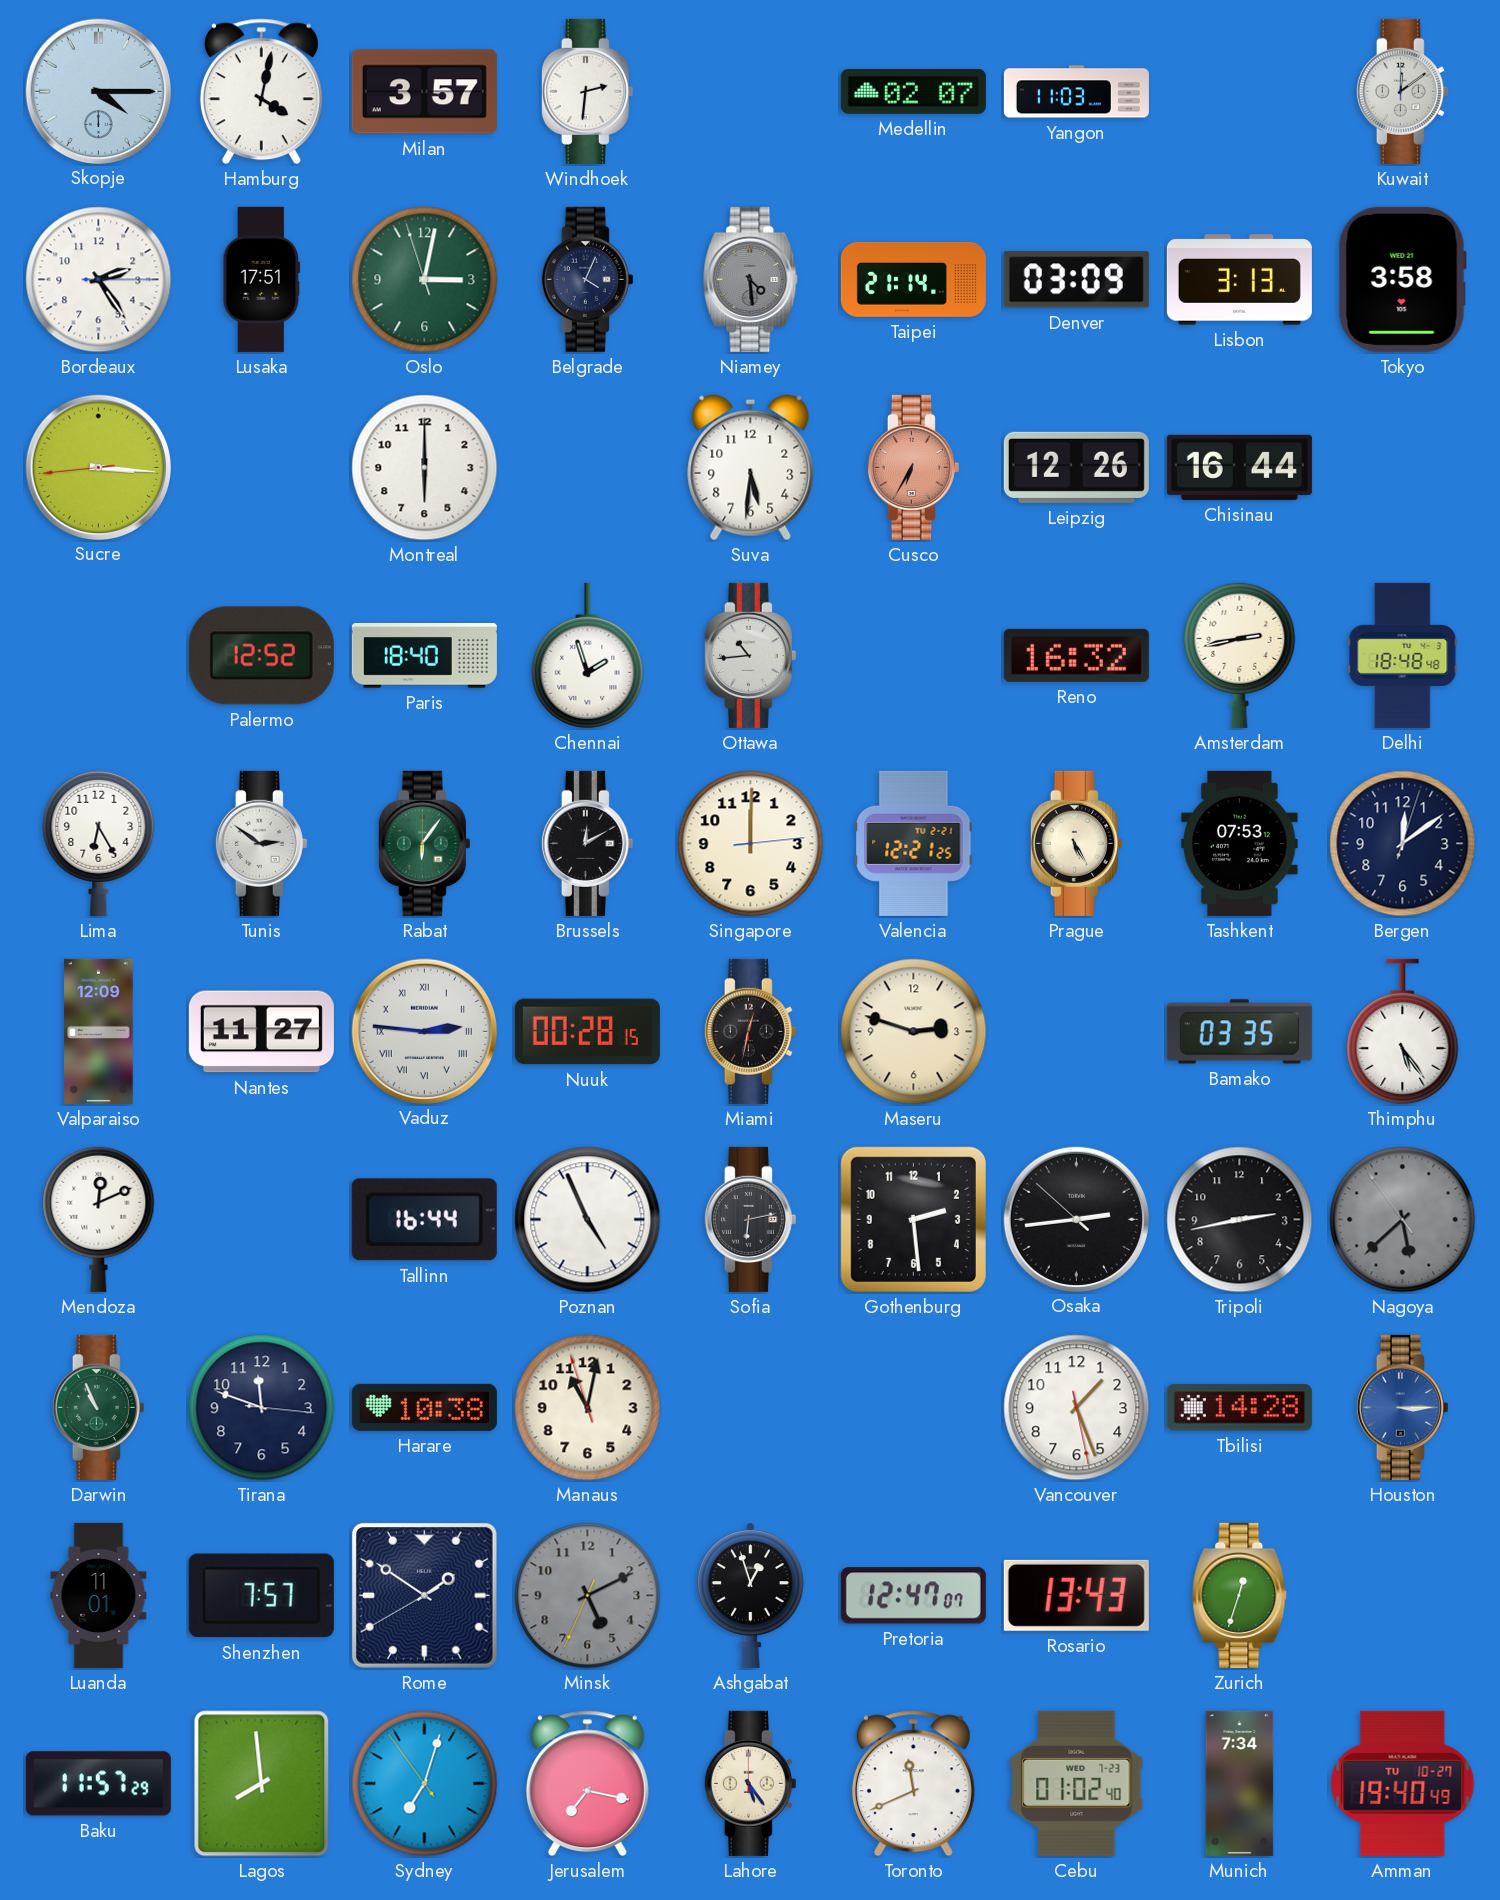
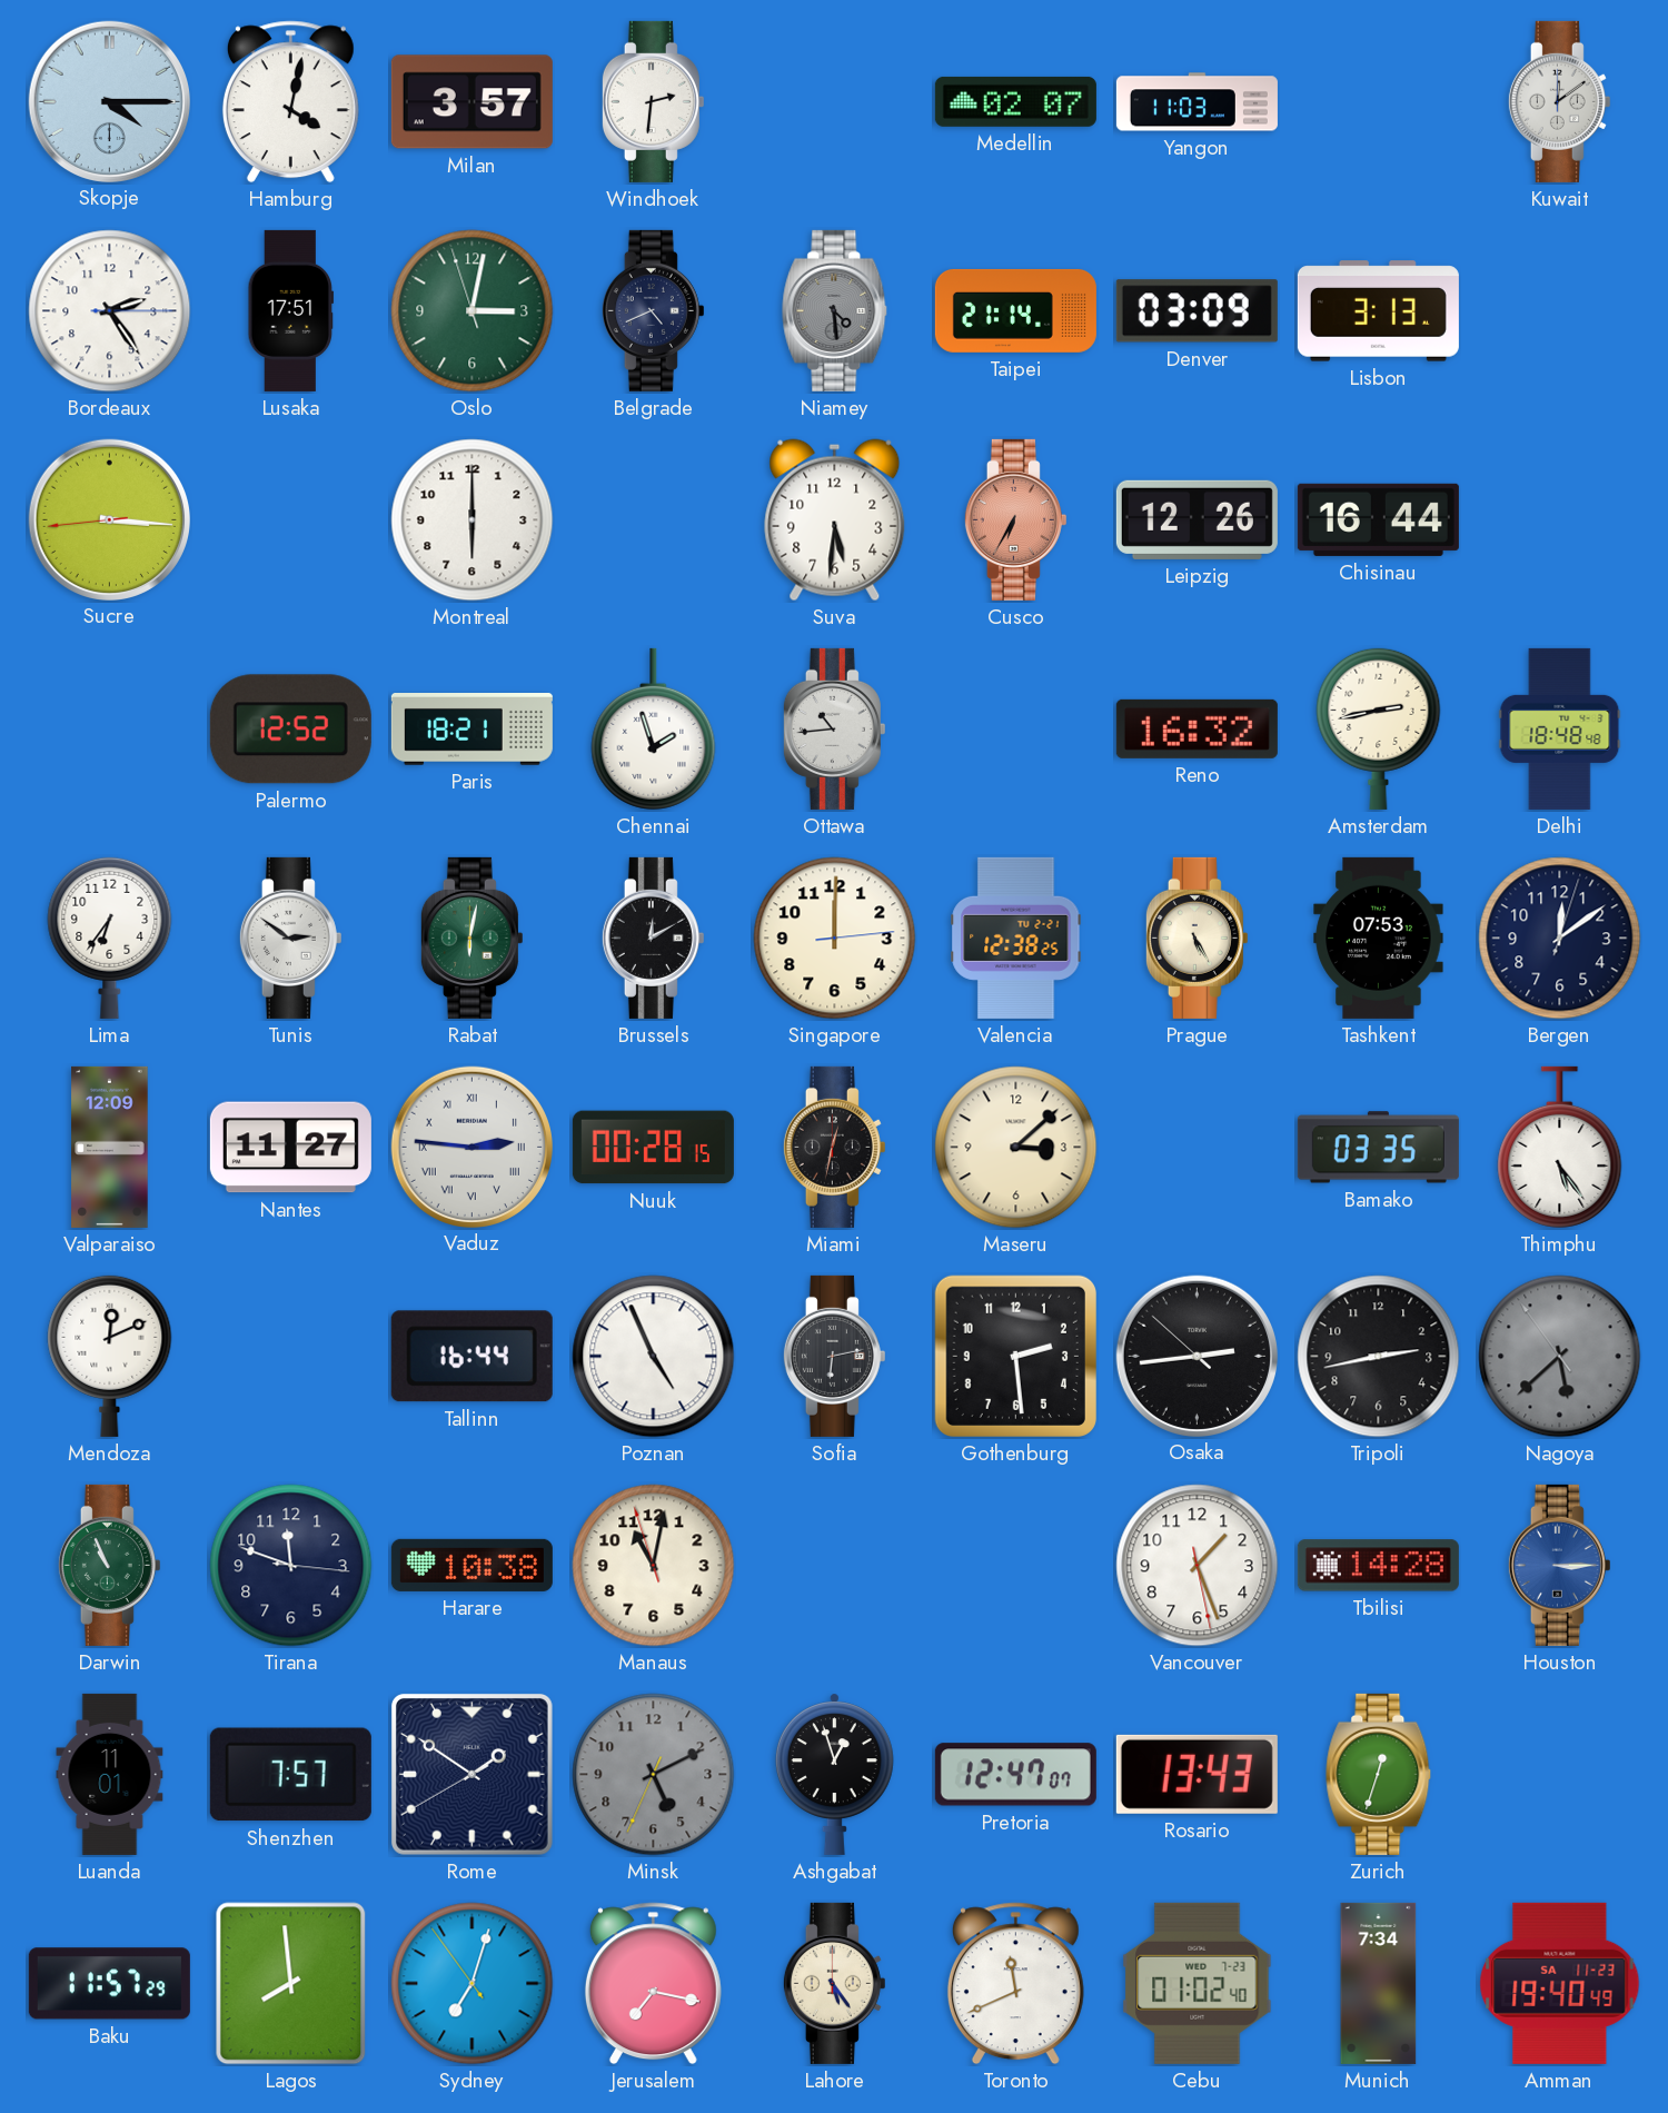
Belgrade: 4:04 -> 4:41
Tokyo: 3:58 -> none
Paris: 18:40 -> 18:21
Lima: 6:25 -> 6:36
Rabat: 6:06 -> 6:02
Valencia: 12:21 -> 12:38
Maseru: 2:48 -> 3:08
Amman date: TU 10-27 -> SA 11-23
